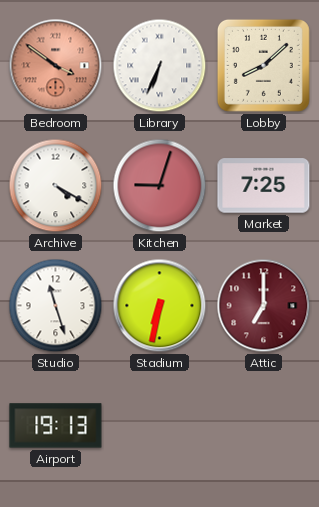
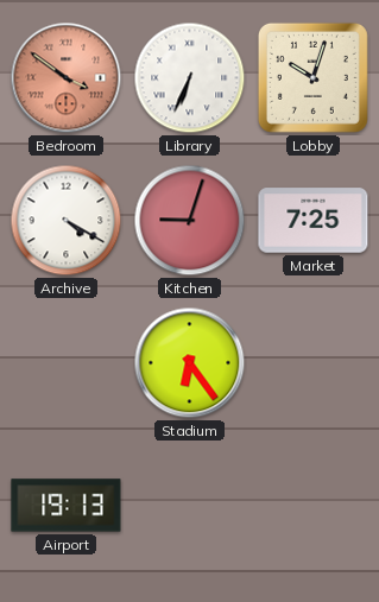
Lobby: 8:08 -> 10:03
Studio: 11:27 -> none
Stadium: 6:32 -> 6:24
Attic: 7:00 -> none
